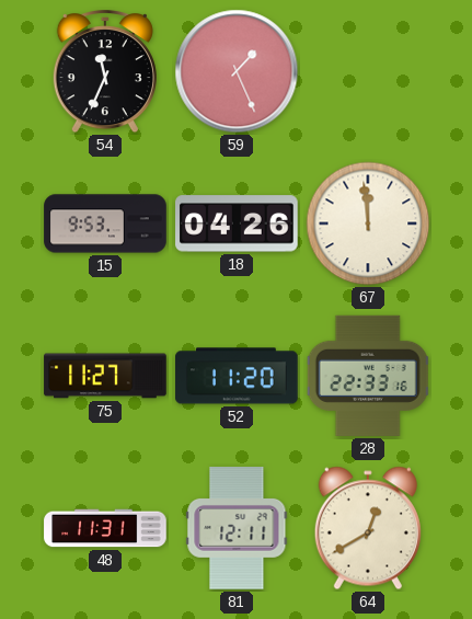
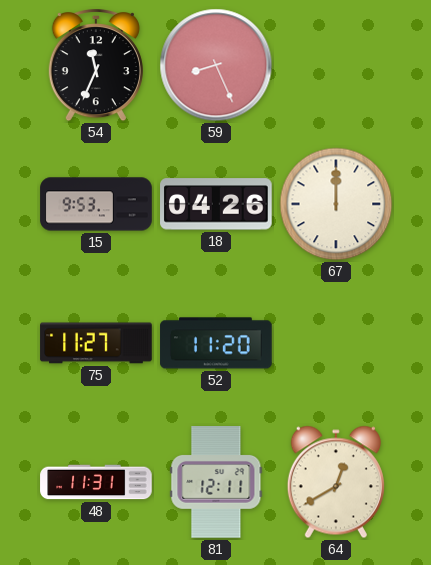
59: 1:26 -> 8:26
67: 11:59 -> 12:00
28: 22:33 -> none
